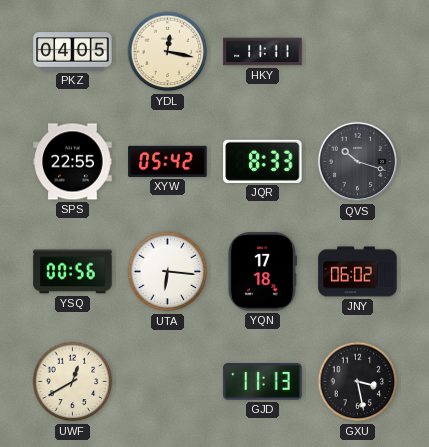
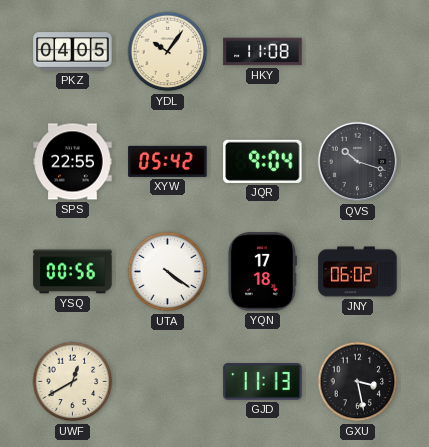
YDL: 12:17 -> 10:06
HKY: 11:11 -> 11:08
JQR: 8:33 -> 9:04
UTA: 6:16 -> 4:21
